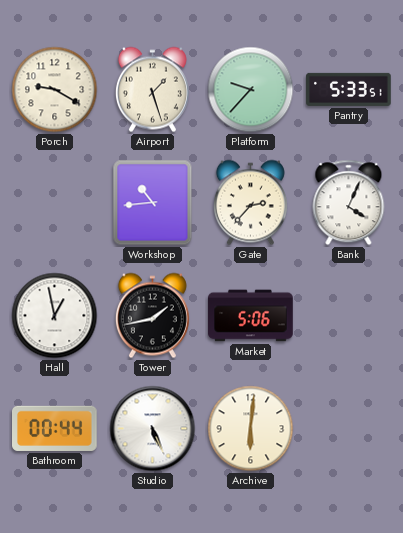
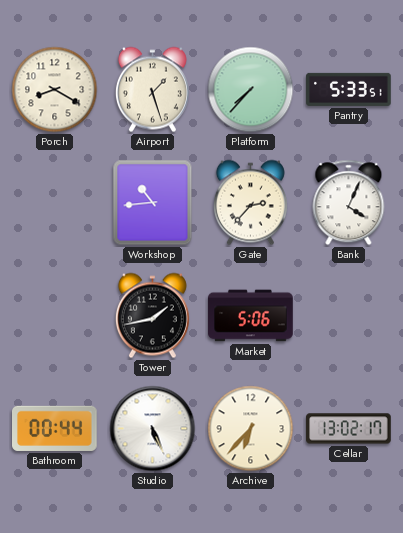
Porch: 9:20 -> 8:20
Platform: 9:37 -> 7:37
Hall: 12:58 -> none
Archive: 6:01 -> 6:37
Cellar: none -> 13:02
